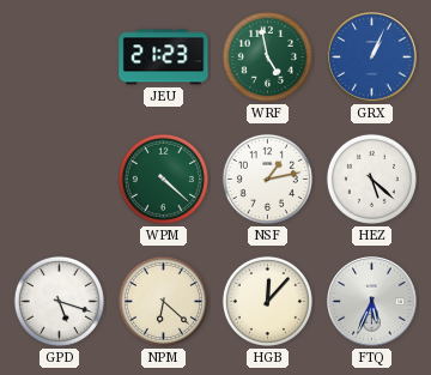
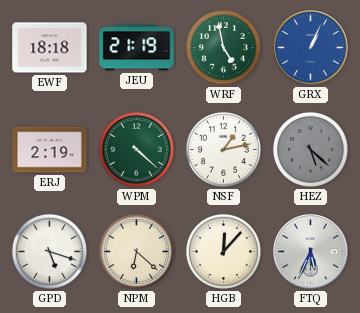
EWF: none -> 18:18
JEU: 21:23 -> 21:19
ERJ: none -> 2:19
HEZ dial: white -> grey
